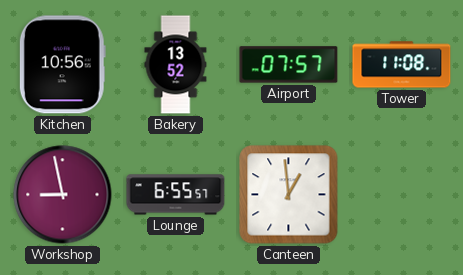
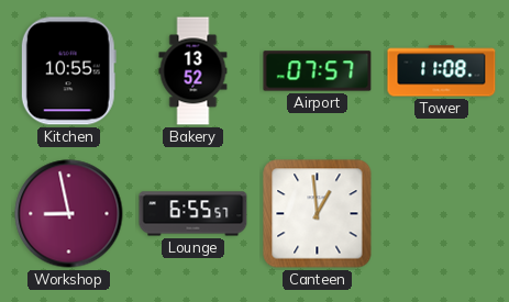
Kitchen: 10:56 -> 10:55
